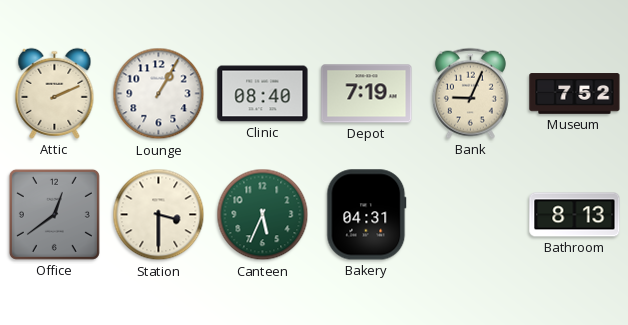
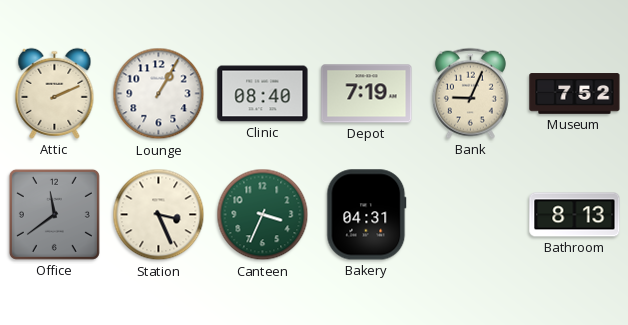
Office: 12:39 -> 11:39
Station: 3:30 -> 3:26
Canteen: 5:34 -> 3:34
